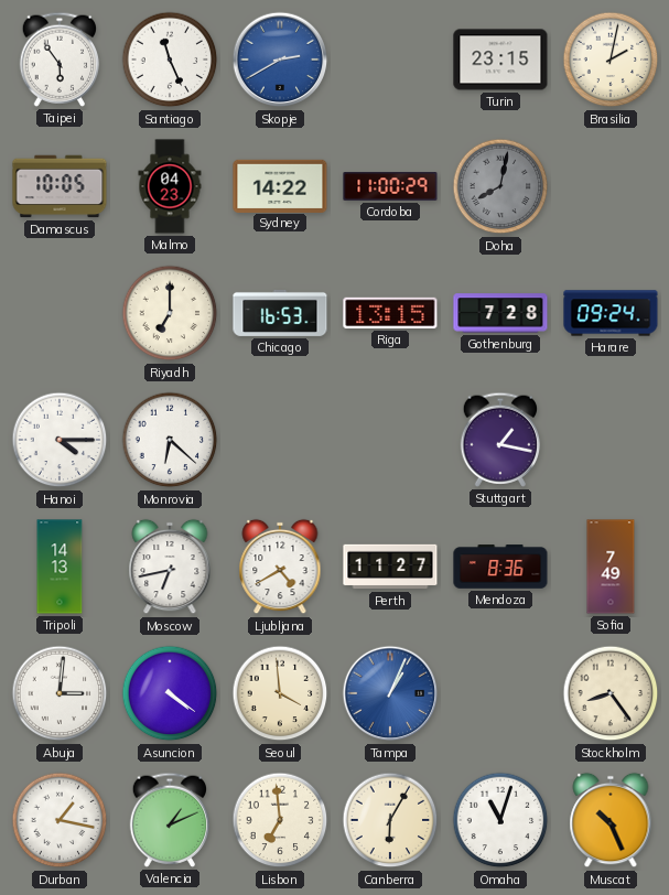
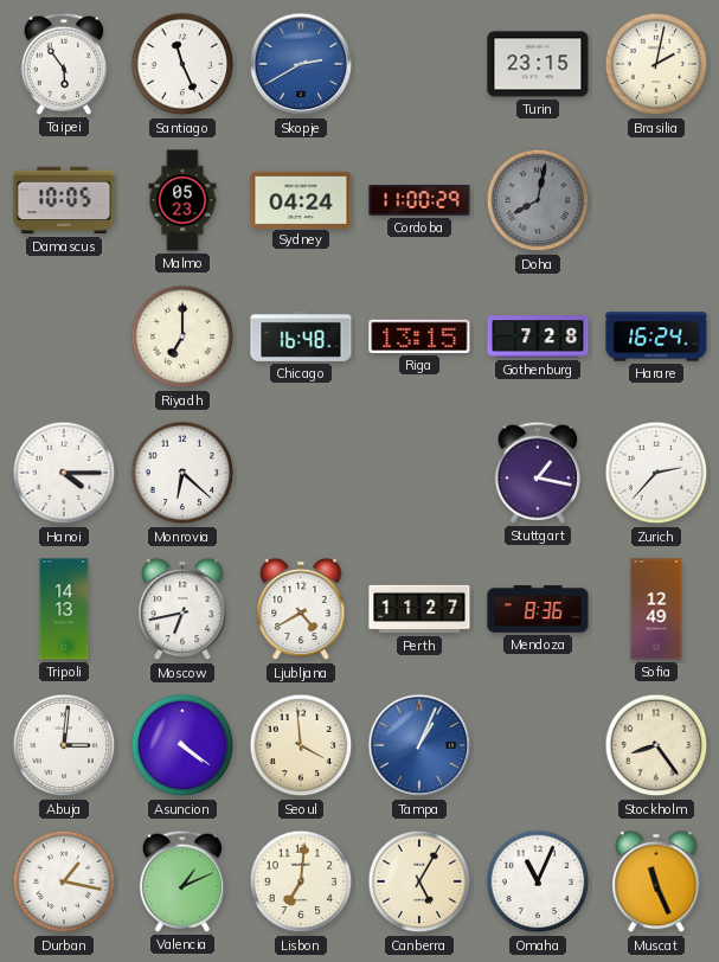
Malmo: 04:23 -> 05:23
Sydney: 14:22 -> 04:24
Chicago: 16:53 -> 16:48
Harare: 09:24 -> 16:24
Zurich: none -> 2:37
Sofia: 7:49 -> 12:49
Lisbon: 6:59 -> 7:01
Canberra: 6:05 -> 5:05
Omaha: 11:03 -> 11:04
Muscat: 10:26 -> 11:26
